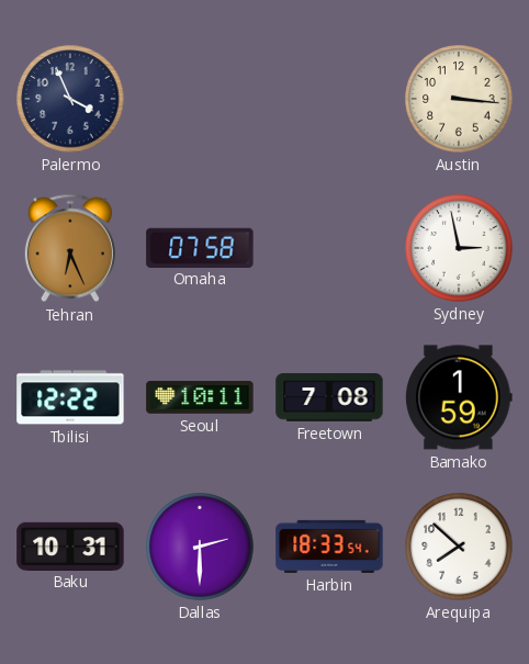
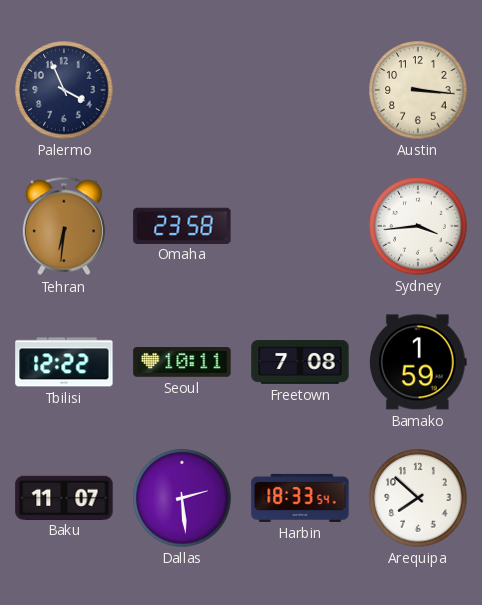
Tehran: 6:26 -> 6:31
Omaha: 07:58 -> 23:58
Sydney: 2:58 -> 3:44
Baku: 10:31 -> 11:07
Dallas: 2:30 -> 2:29
